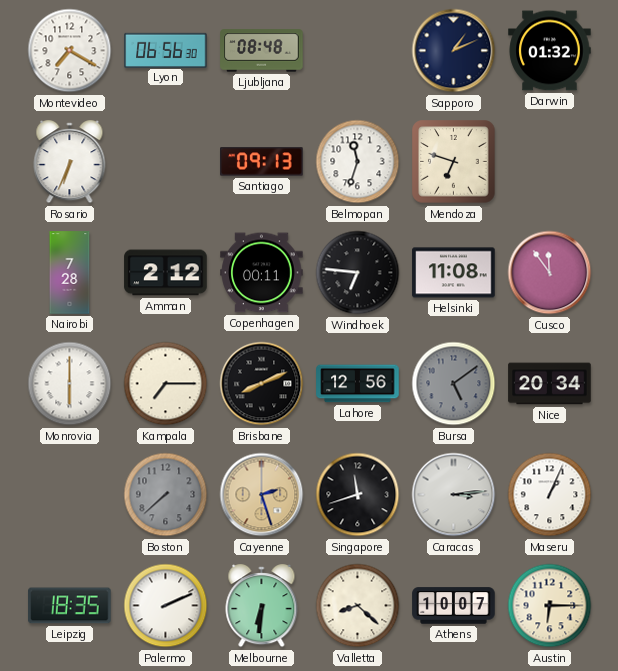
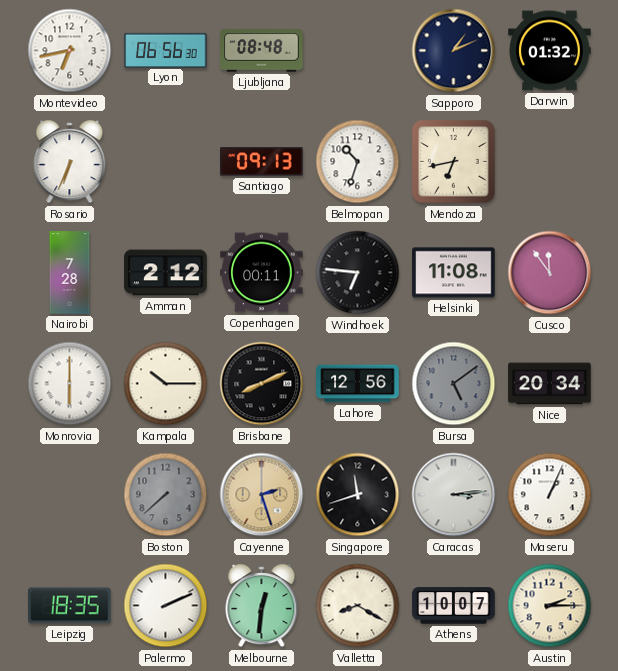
Montevideo: 7:20 -> 6:43
Belmopan: 11:33 -> 10:33
Mendoza: 6:48 -> 6:43
Kampala: 7:15 -> 10:15
Melbourne: 6:31 -> 12:31
Valletta: 8:22 -> 8:20
Austin: 6:15 -> 2:15
